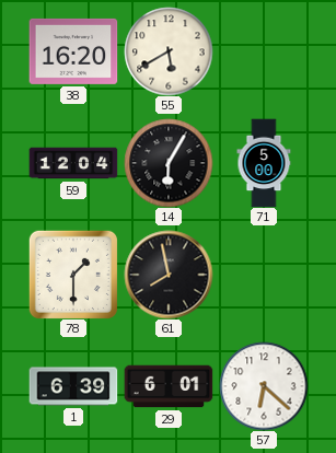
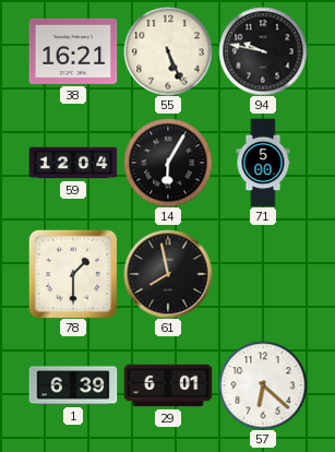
38: 16:20 -> 16:21
55: 5:40 -> 5:26
94: none -> 9:47
